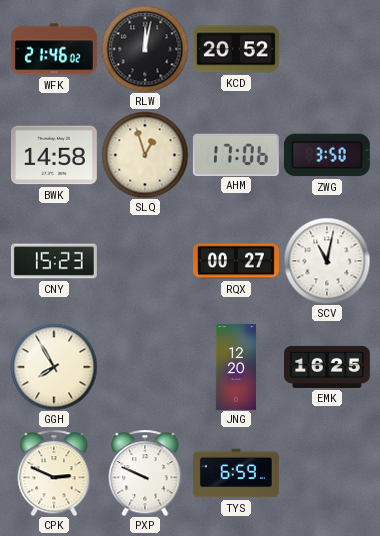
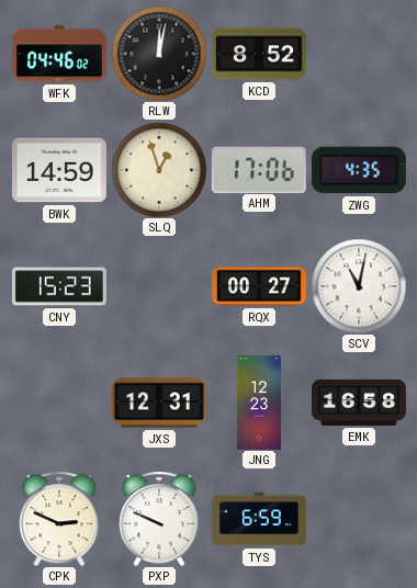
WFK: 21:46 -> 04:46
KCD: 20:52 -> 8:52
BWK: 14:58 -> 14:59
ZWG: 3:50 -> 4:35
GGH: 7:55 -> none
JXS: none -> 12:31
JNG: 12:20 -> 12:23
EMK: 16:25 -> 16:58
